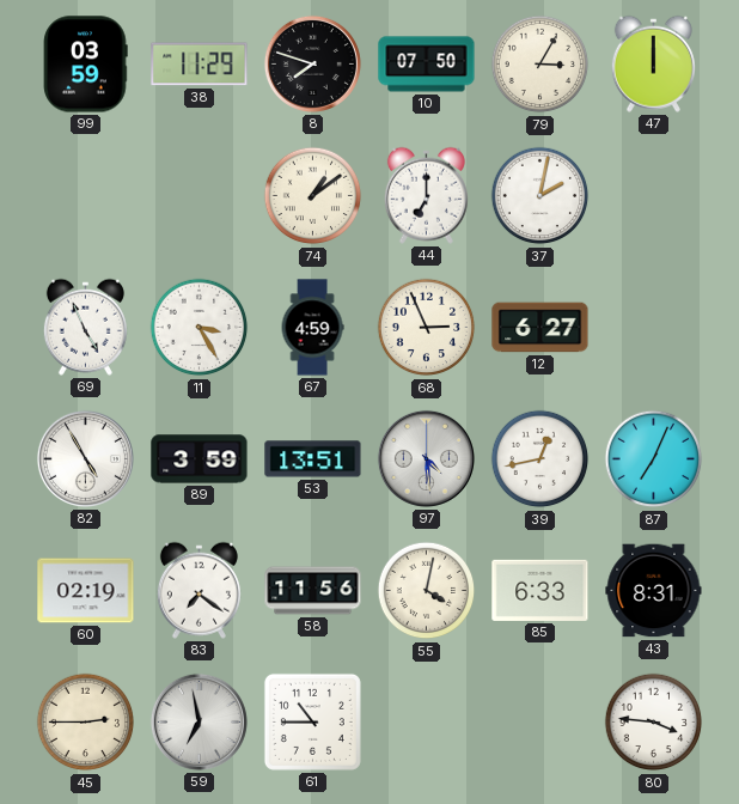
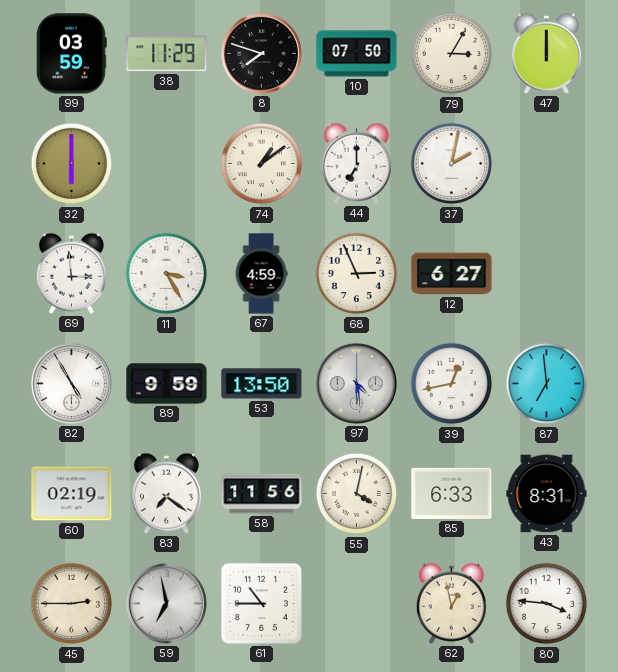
32: none -> 6:00
69: 4:56 -> 2:59
89: 3:59 -> 9:59
53: 13:51 -> 13:50
87: 7:04 -> 6:59
62: none -> 12:58
